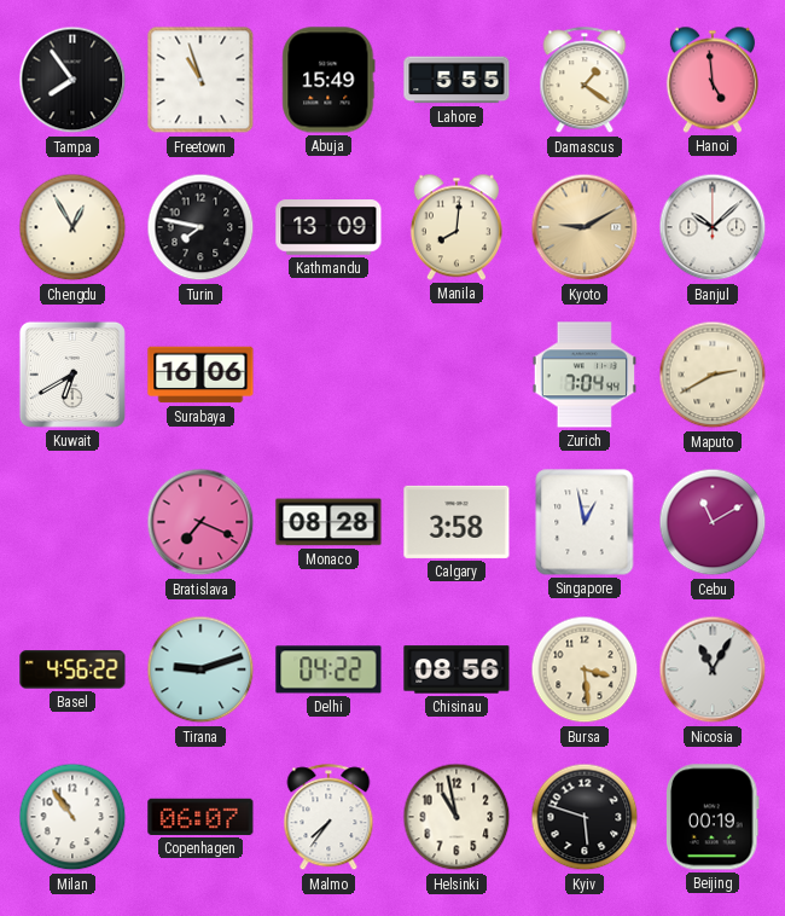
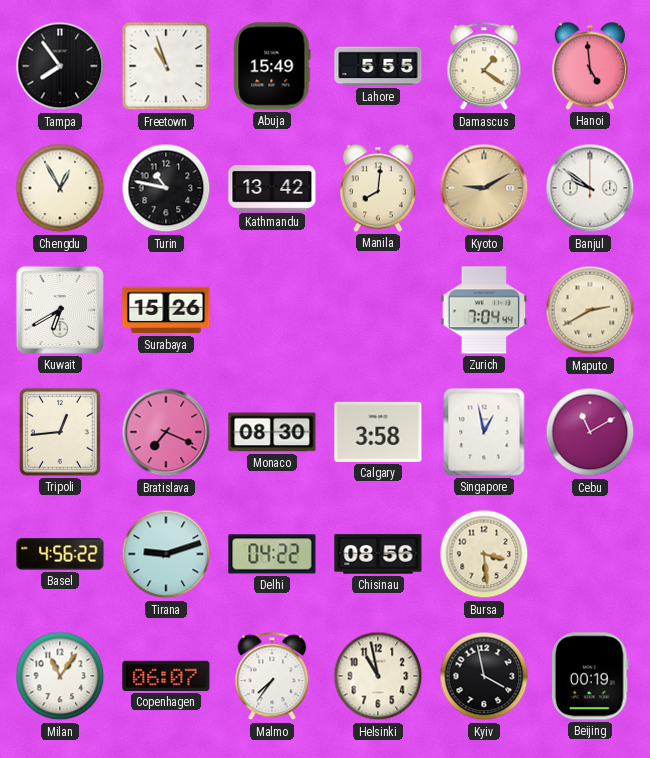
Turin: 7:47 -> 10:47
Kathmandu: 13:09 -> 13:42
Banjul: 10:08 -> 9:51
Surabaya: 16:06 -> 15:26
Tripoli: none -> 12:44
Monaco: 08:28 -> 08:30
Nicosia: 11:05 -> none
Milan: 10:54 -> 11:06
Kyiv: 5:48 -> 3:58
